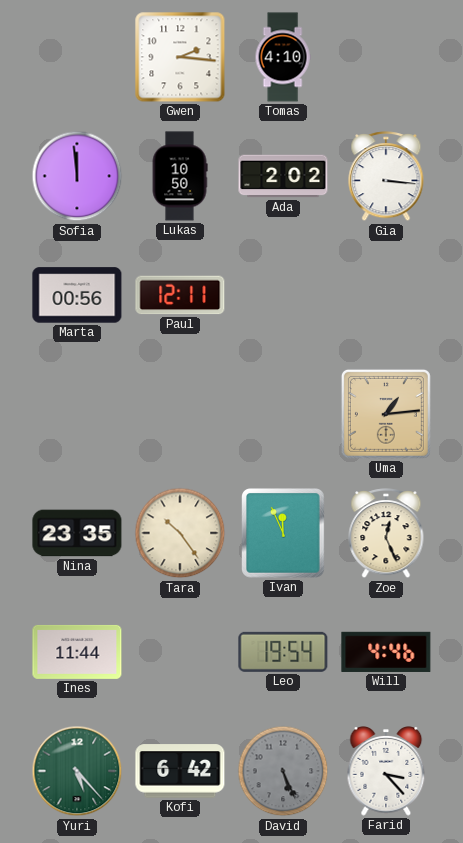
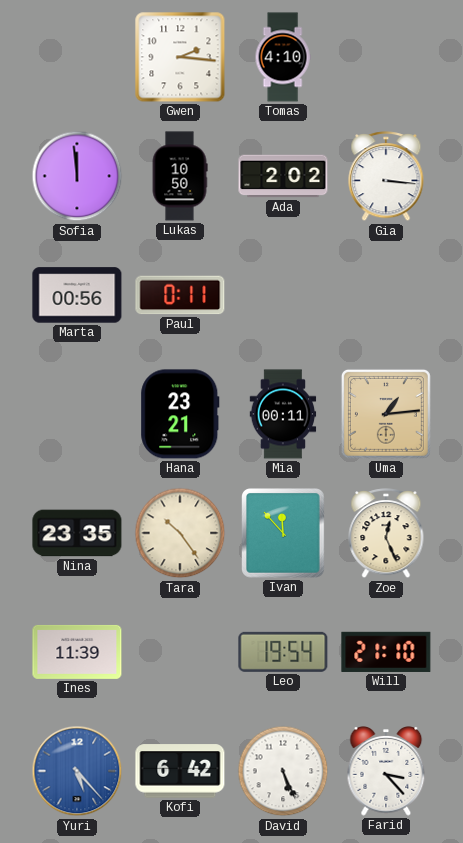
Paul: 12:11 -> 0:11
Hana: none -> 23:21
Mia: none -> 00:11
Ivan: 11:56 -> 11:53
Ines: 11:44 -> 11:39
Will: 4:46 -> 21:10
Yuri dial: green -> blue
David dial: grey -> white
